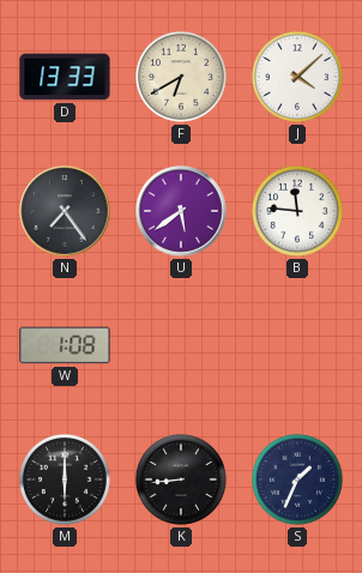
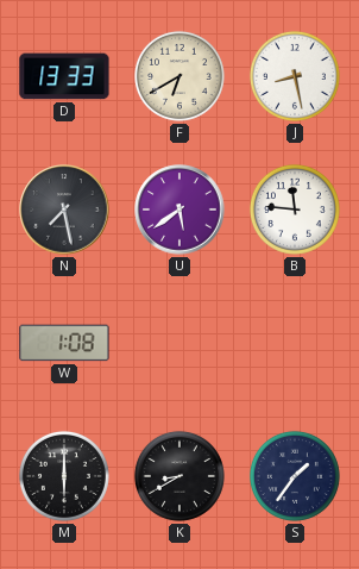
J: 4:08 -> 8:28
N: 7:24 -> 7:28
K: 8:44 -> 8:40
S: 1:34 -> 1:36
